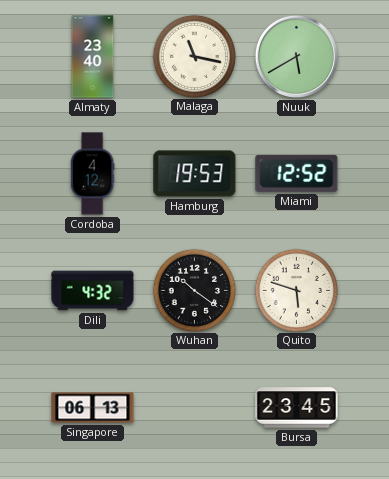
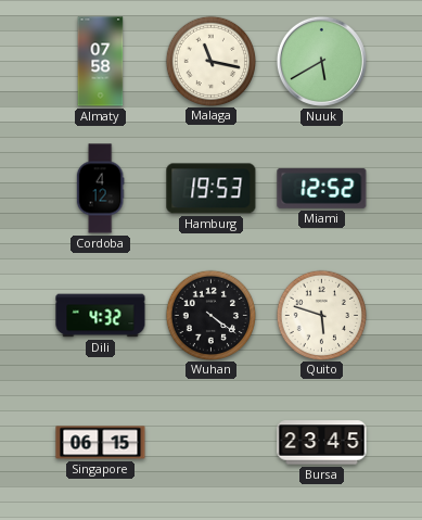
Almaty: 23:40 -> 07:58
Wuhan: 10:21 -> 4:21
Singapore: 06:13 -> 06:15
